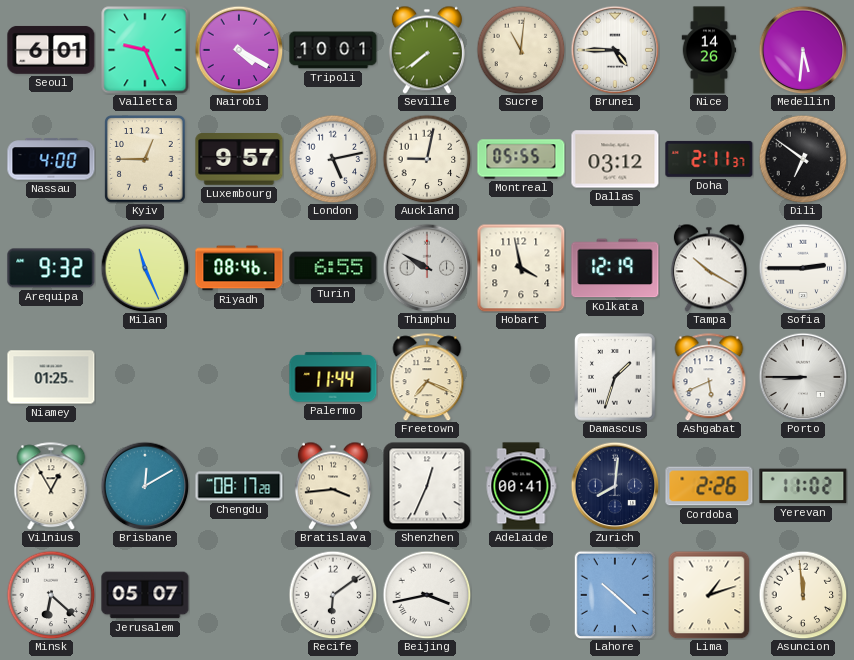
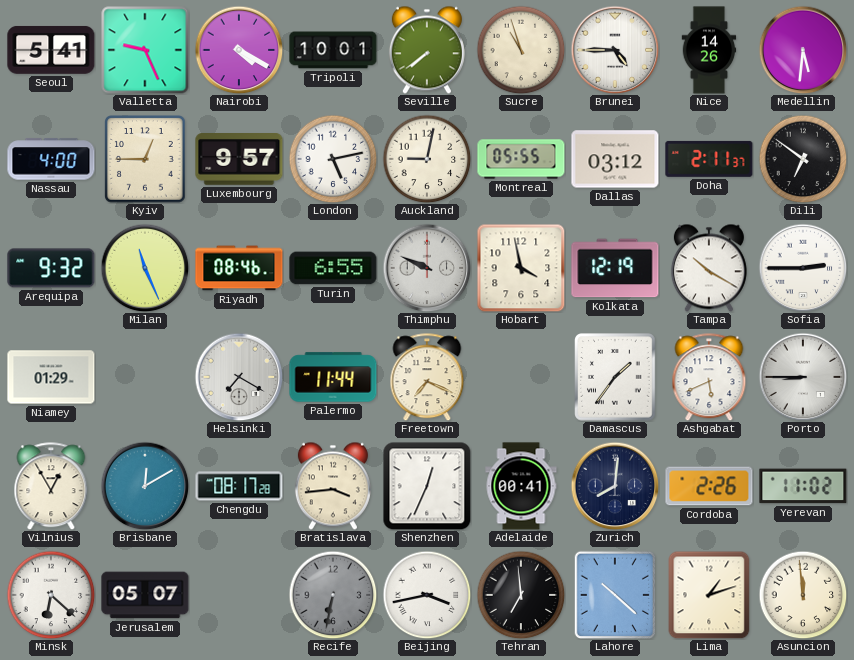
Seoul: 6:01 -> 5:41
Sucre: 11:01 -> 10:57
Thimphu: 9:50 -> 9:49
Niamey: 01:25 -> 01:29
Helsinki: none -> 7:20
Damascus: 1:33 -> 1:36
Recife: 6:09 -> 6:32
Recife dial: white -> grey
Tehran: none -> 6:59
